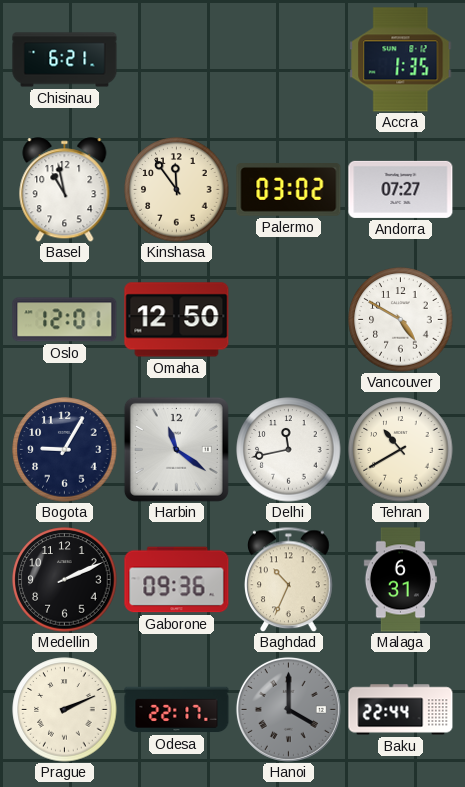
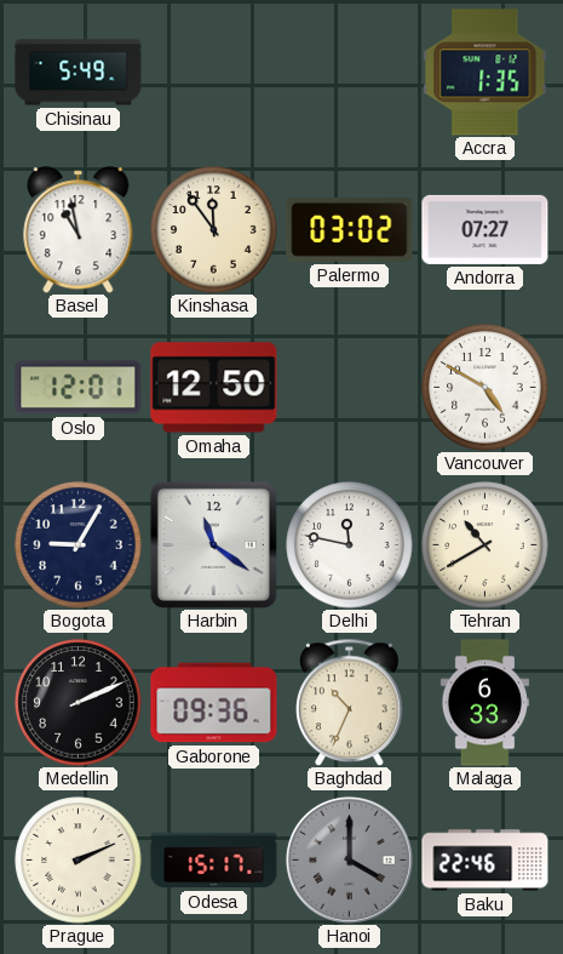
Chisinau: 6:21 -> 5:49
Delhi: 11:43 -> 11:47
Malaga: 6:31 -> 6:33
Odesa: 22:17 -> 15:17
Baku: 22:44 -> 22:46
